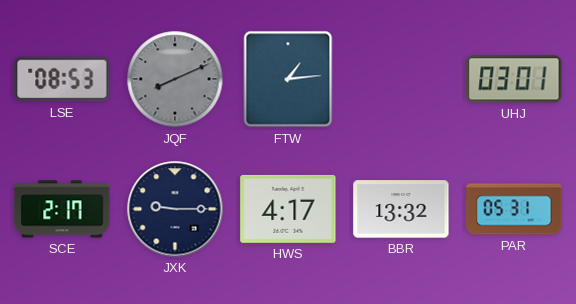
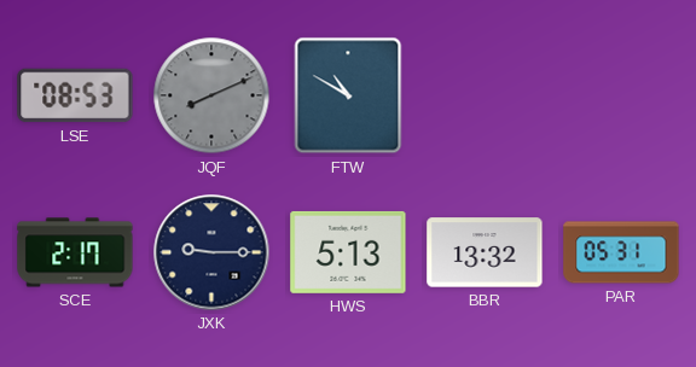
FTW: 1:14 -> 10:50
UHJ: 03:01 -> none
HWS: 4:17 -> 5:13
